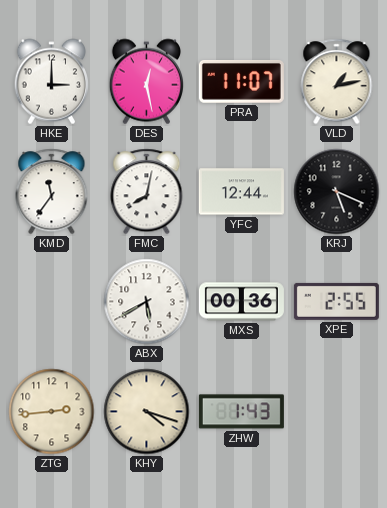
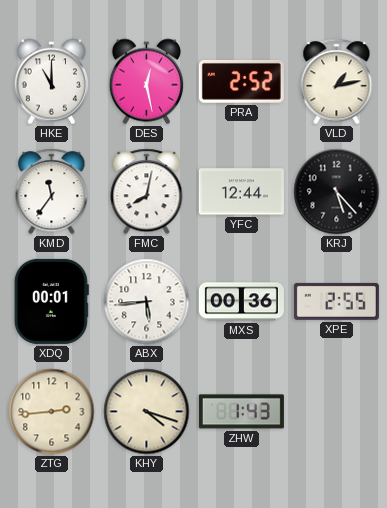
HKE: 3:00 -> 11:00
PRA: 11:07 -> 2:52
KRJ: 5:19 -> 5:23
XDQ: none -> 00:01
ABX: 5:40 -> 5:44
